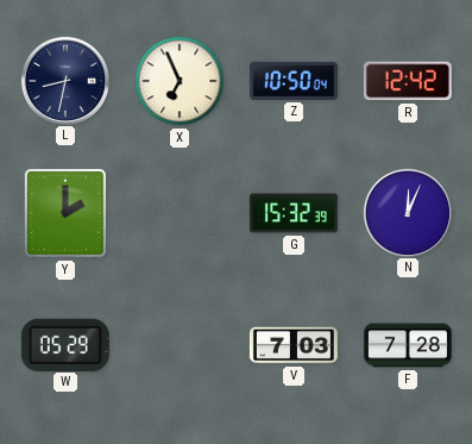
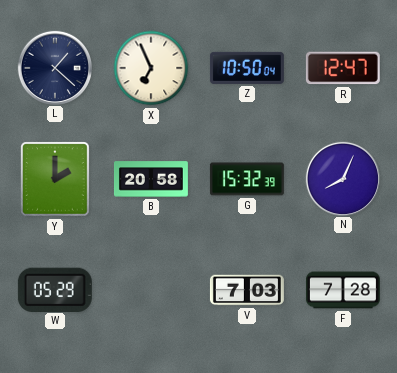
L: 8:32 -> 1:22
R: 12:42 -> 12:47
B: none -> 20:58
N: 12:04 -> 8:04
